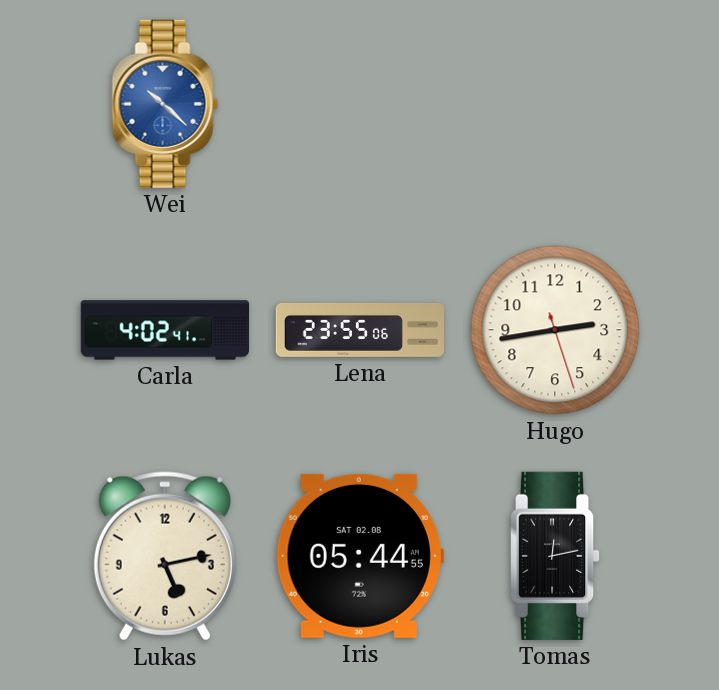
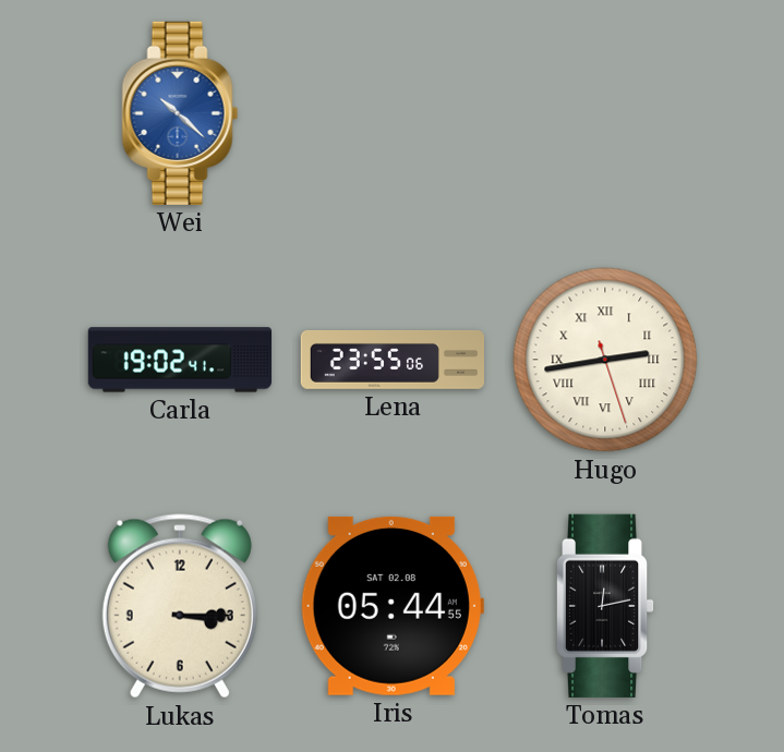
Carla: 4:02 -> 19:02
Hugo numerals: Arabic -> Roman
Lukas: 5:13 -> 3:15
